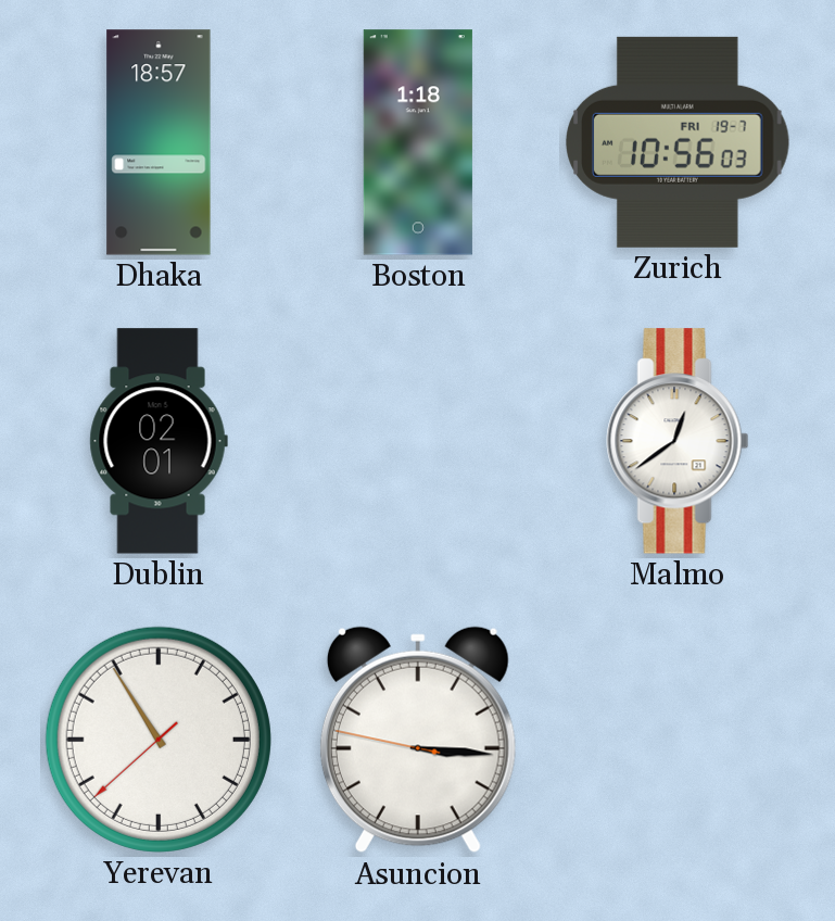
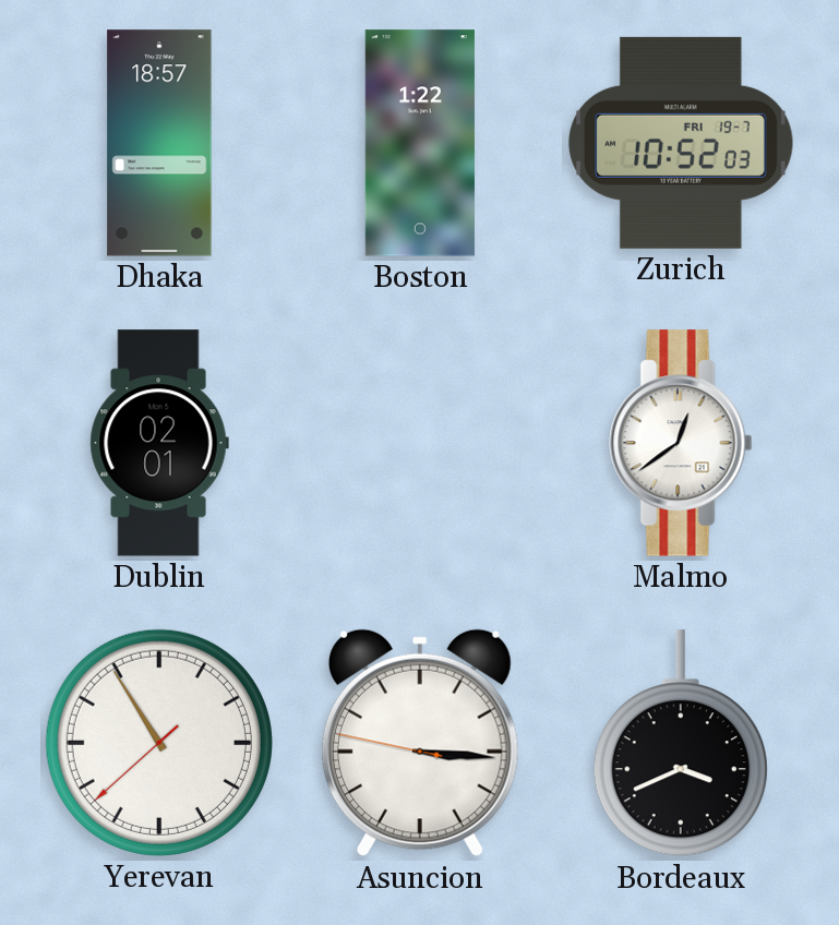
Boston: 1:18 -> 1:22
Zurich: 10:56 -> 10:52
Bordeaux: none -> 3:41
